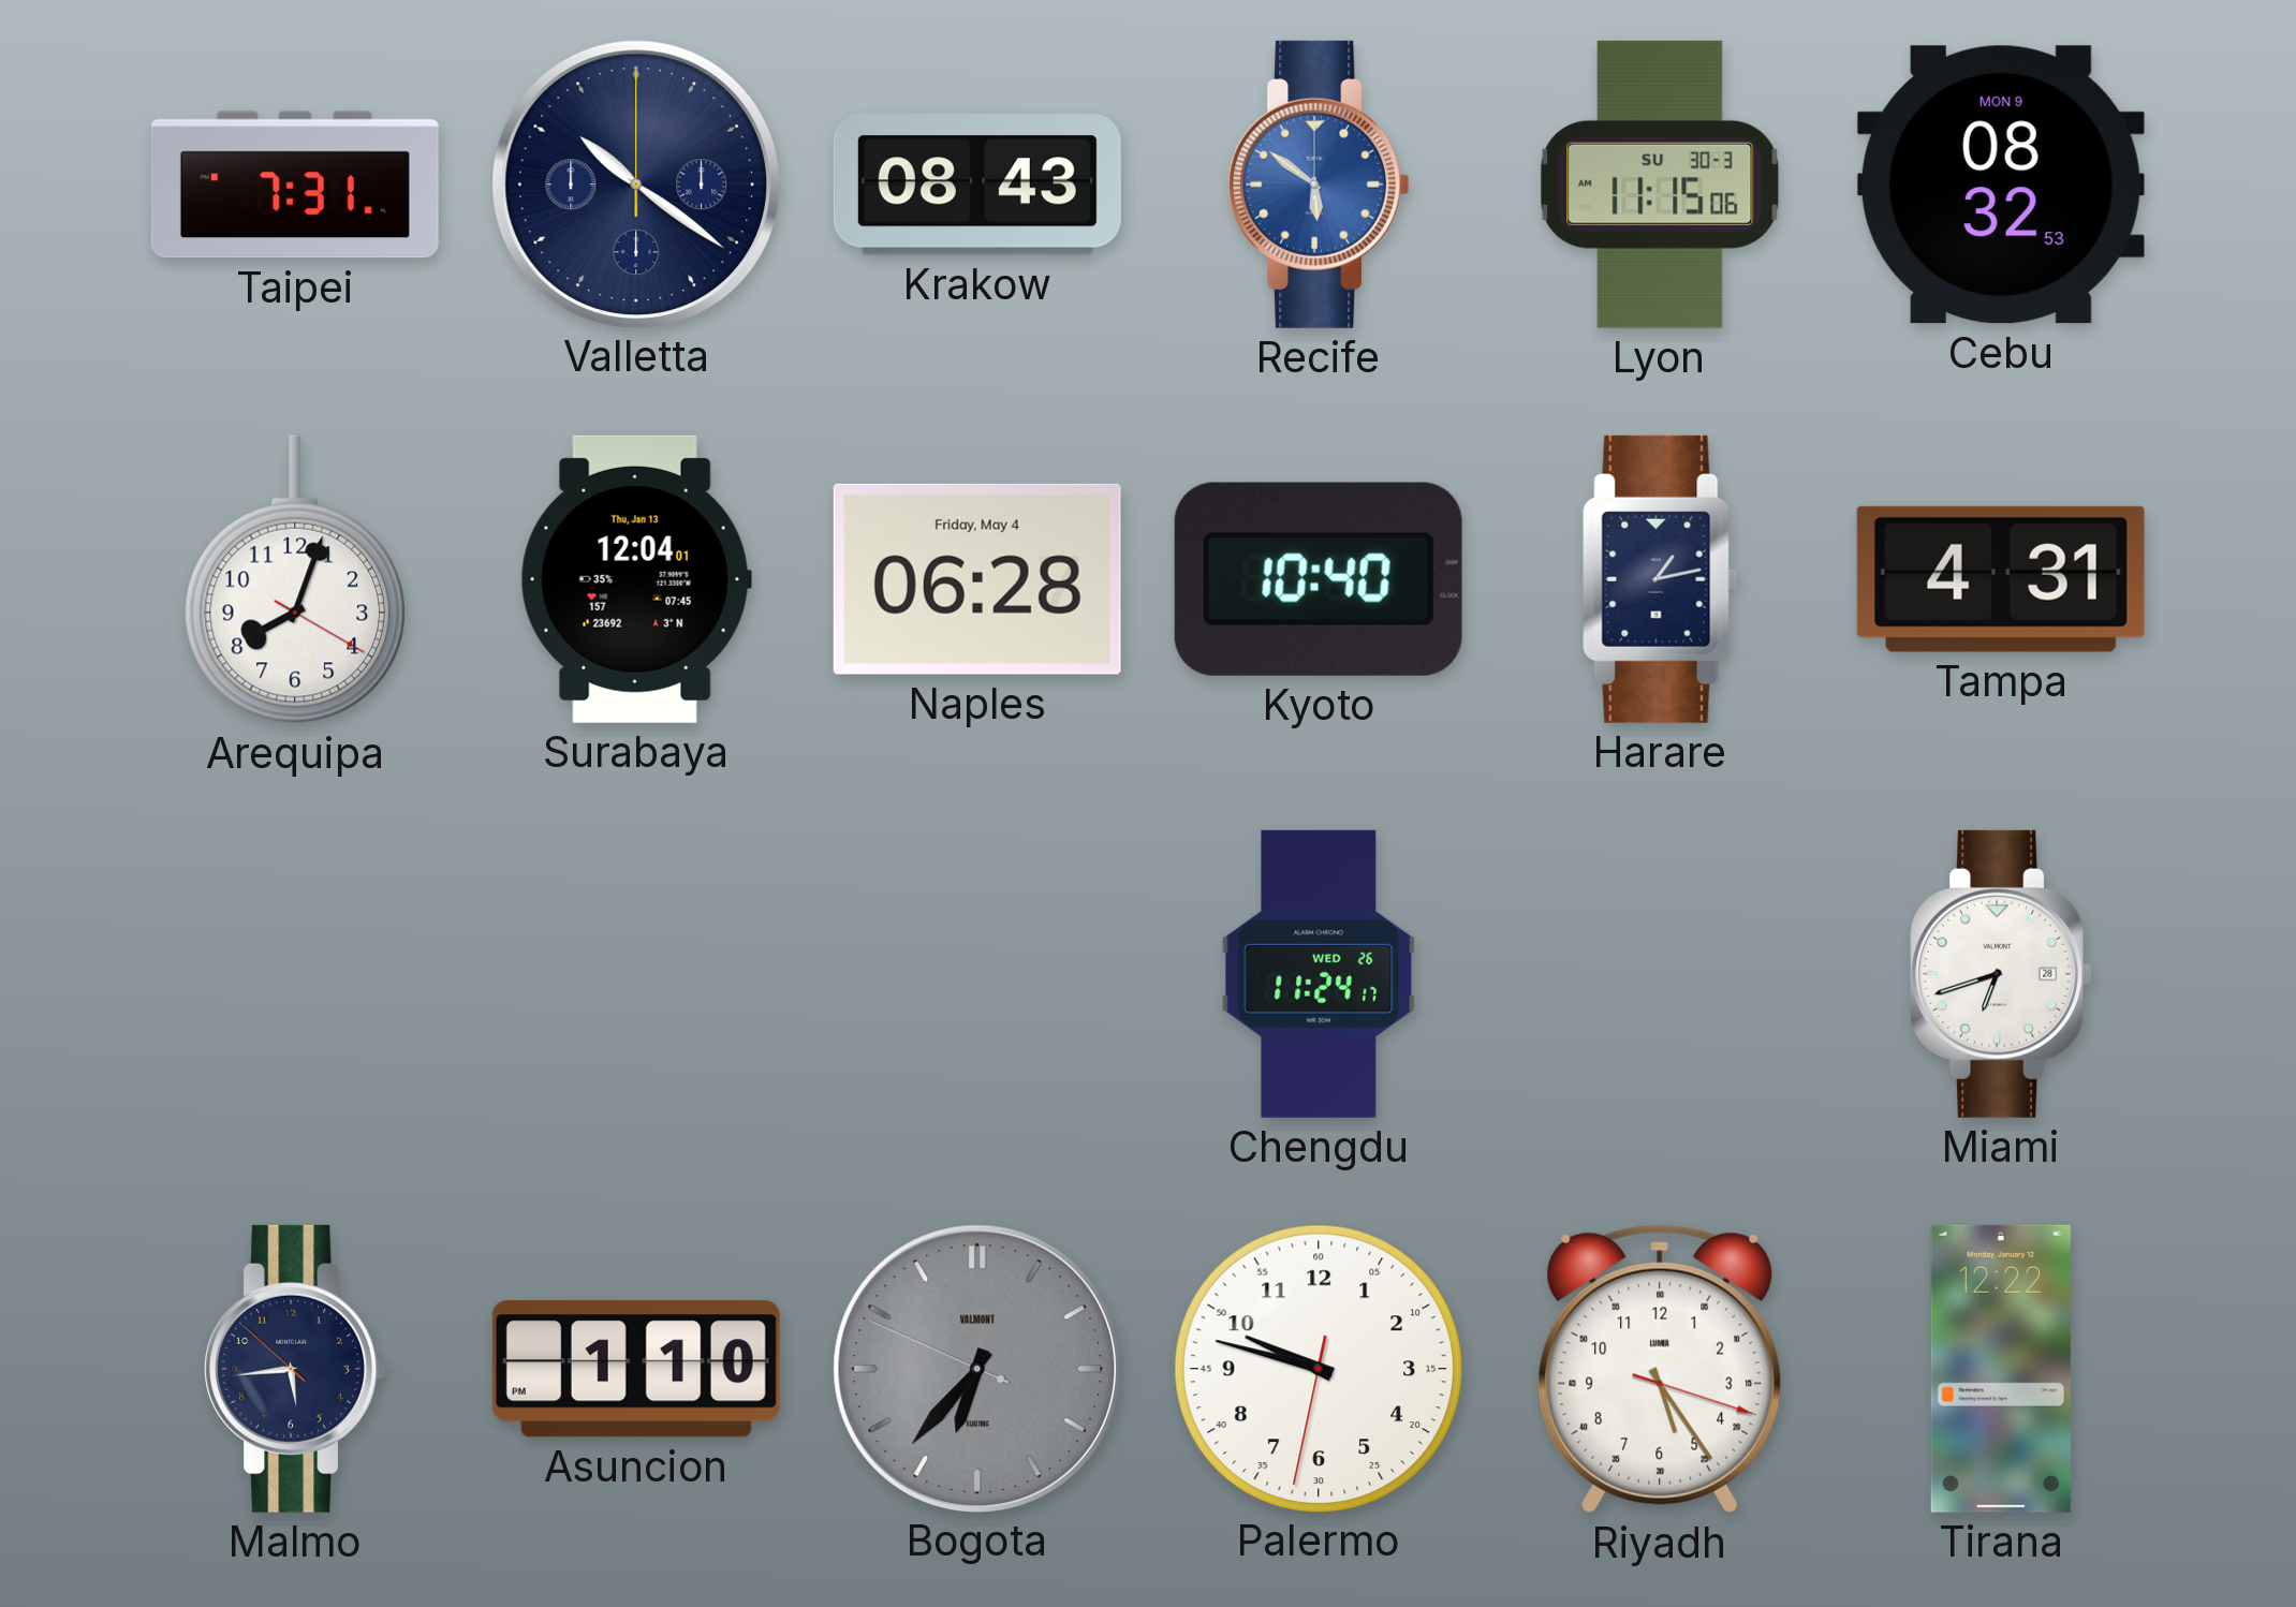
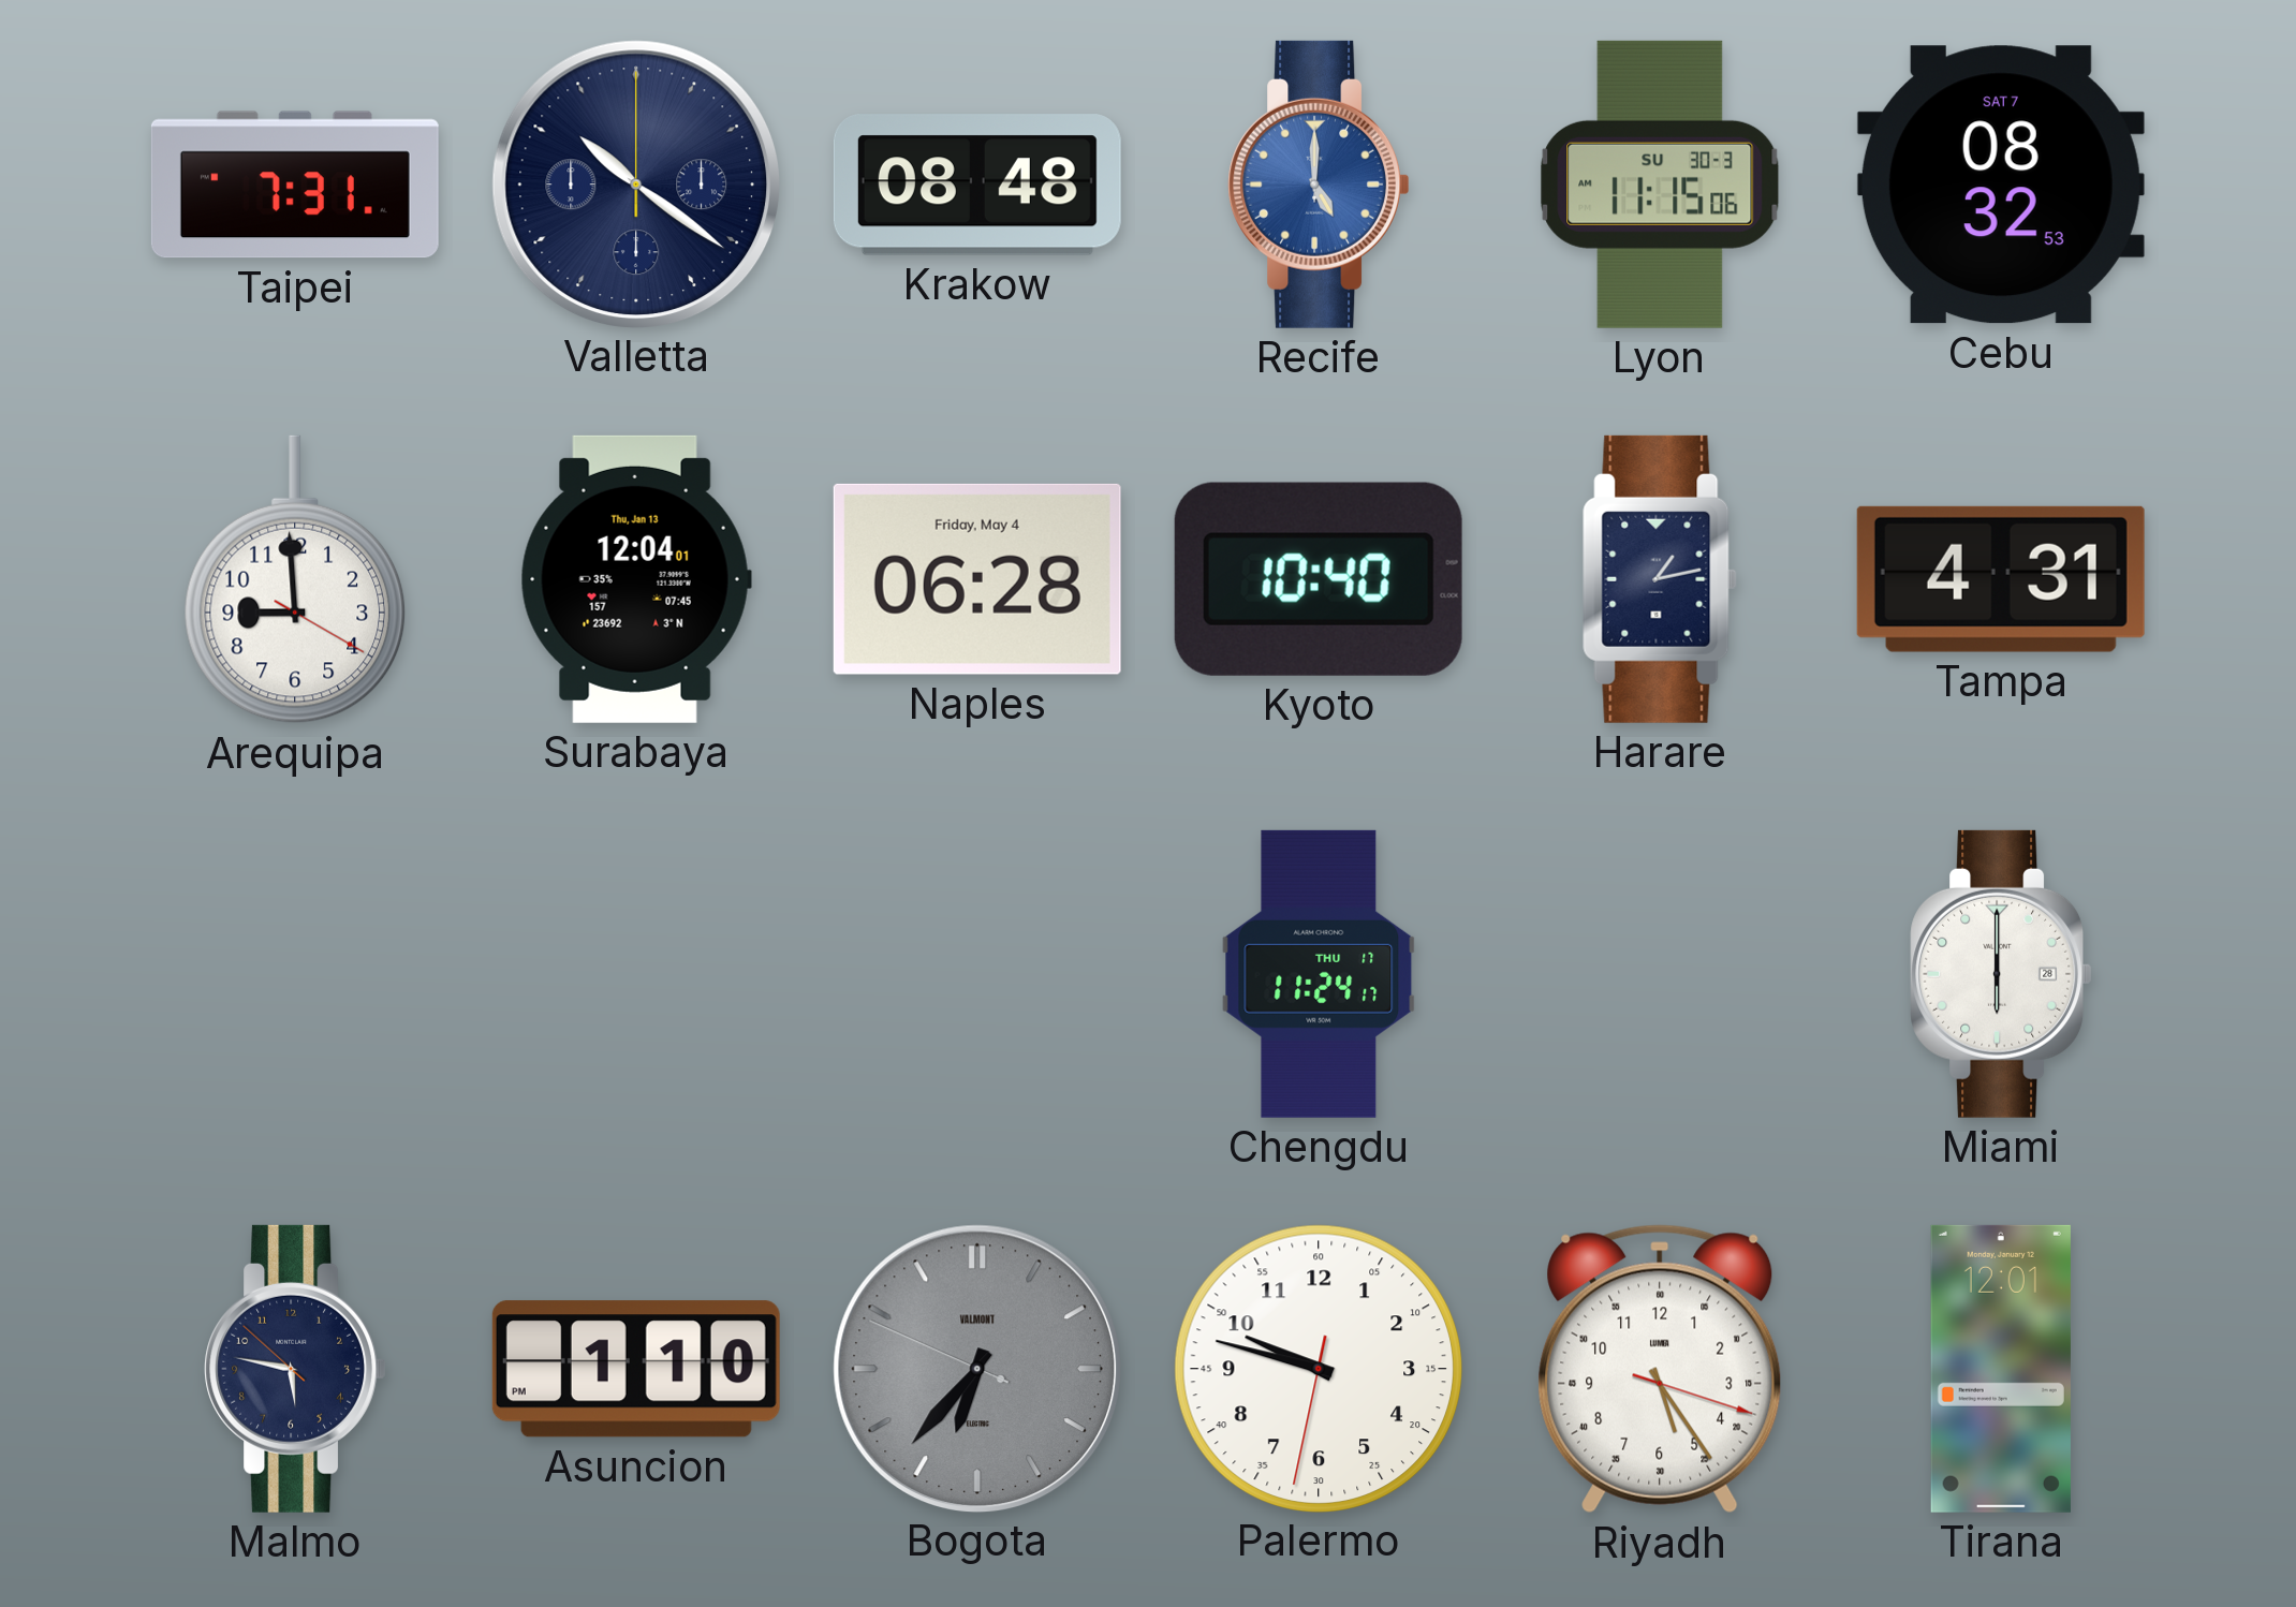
Krakow: 08:43 -> 08:48
Recife: 5:51 -> 5:00
Cebu date: MON 9 -> SAT 7
Arequipa: 8:03 -> 8:59
Chengdu date: WED 26 -> THU 17
Miami: 6:42 -> 6:00
Malmo: 5:43 -> 5:46
Tirana: 12:22 -> 12:01
